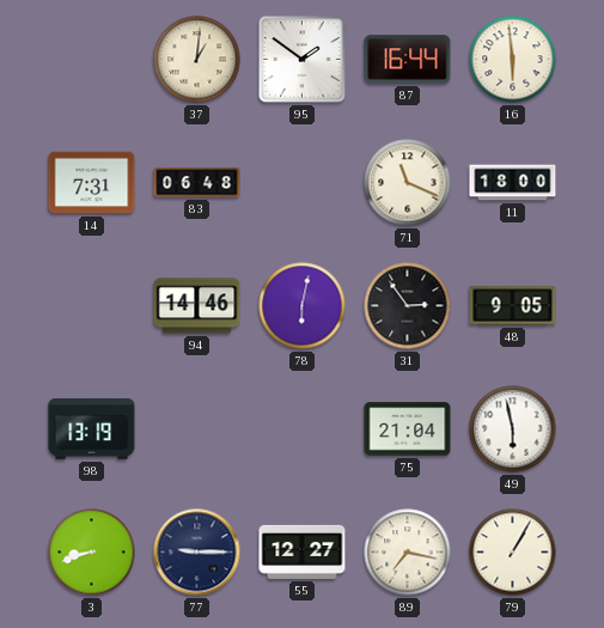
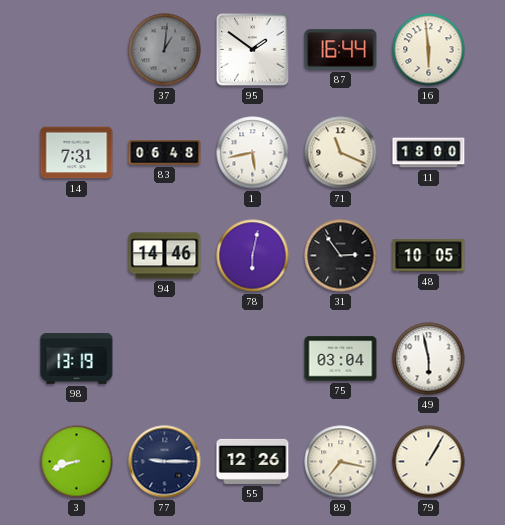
37 dial: cream -> grey
1: none -> 5:43
48: 9:05 -> 10:05
75: 21:04 -> 03:04
55: 12:27 -> 12:26
